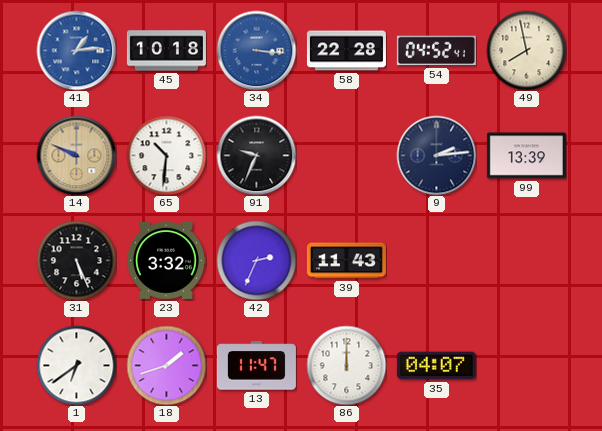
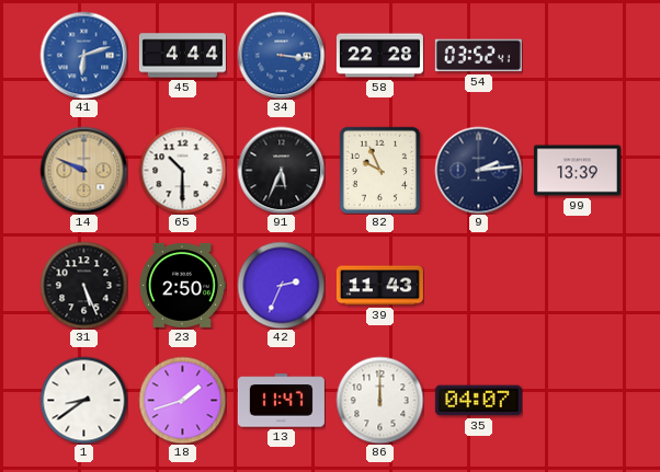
41: 1:14 -> 6:12
45: 10:18 -> 4:44
54: 04:52 -> 03:52
49: 7:58 -> none
65: 10:31 -> 10:30
91: 9:34 -> 5:34
82: none -> 9:56
23: 3:32 -> 2:50
1: 6:39 -> 8:39
